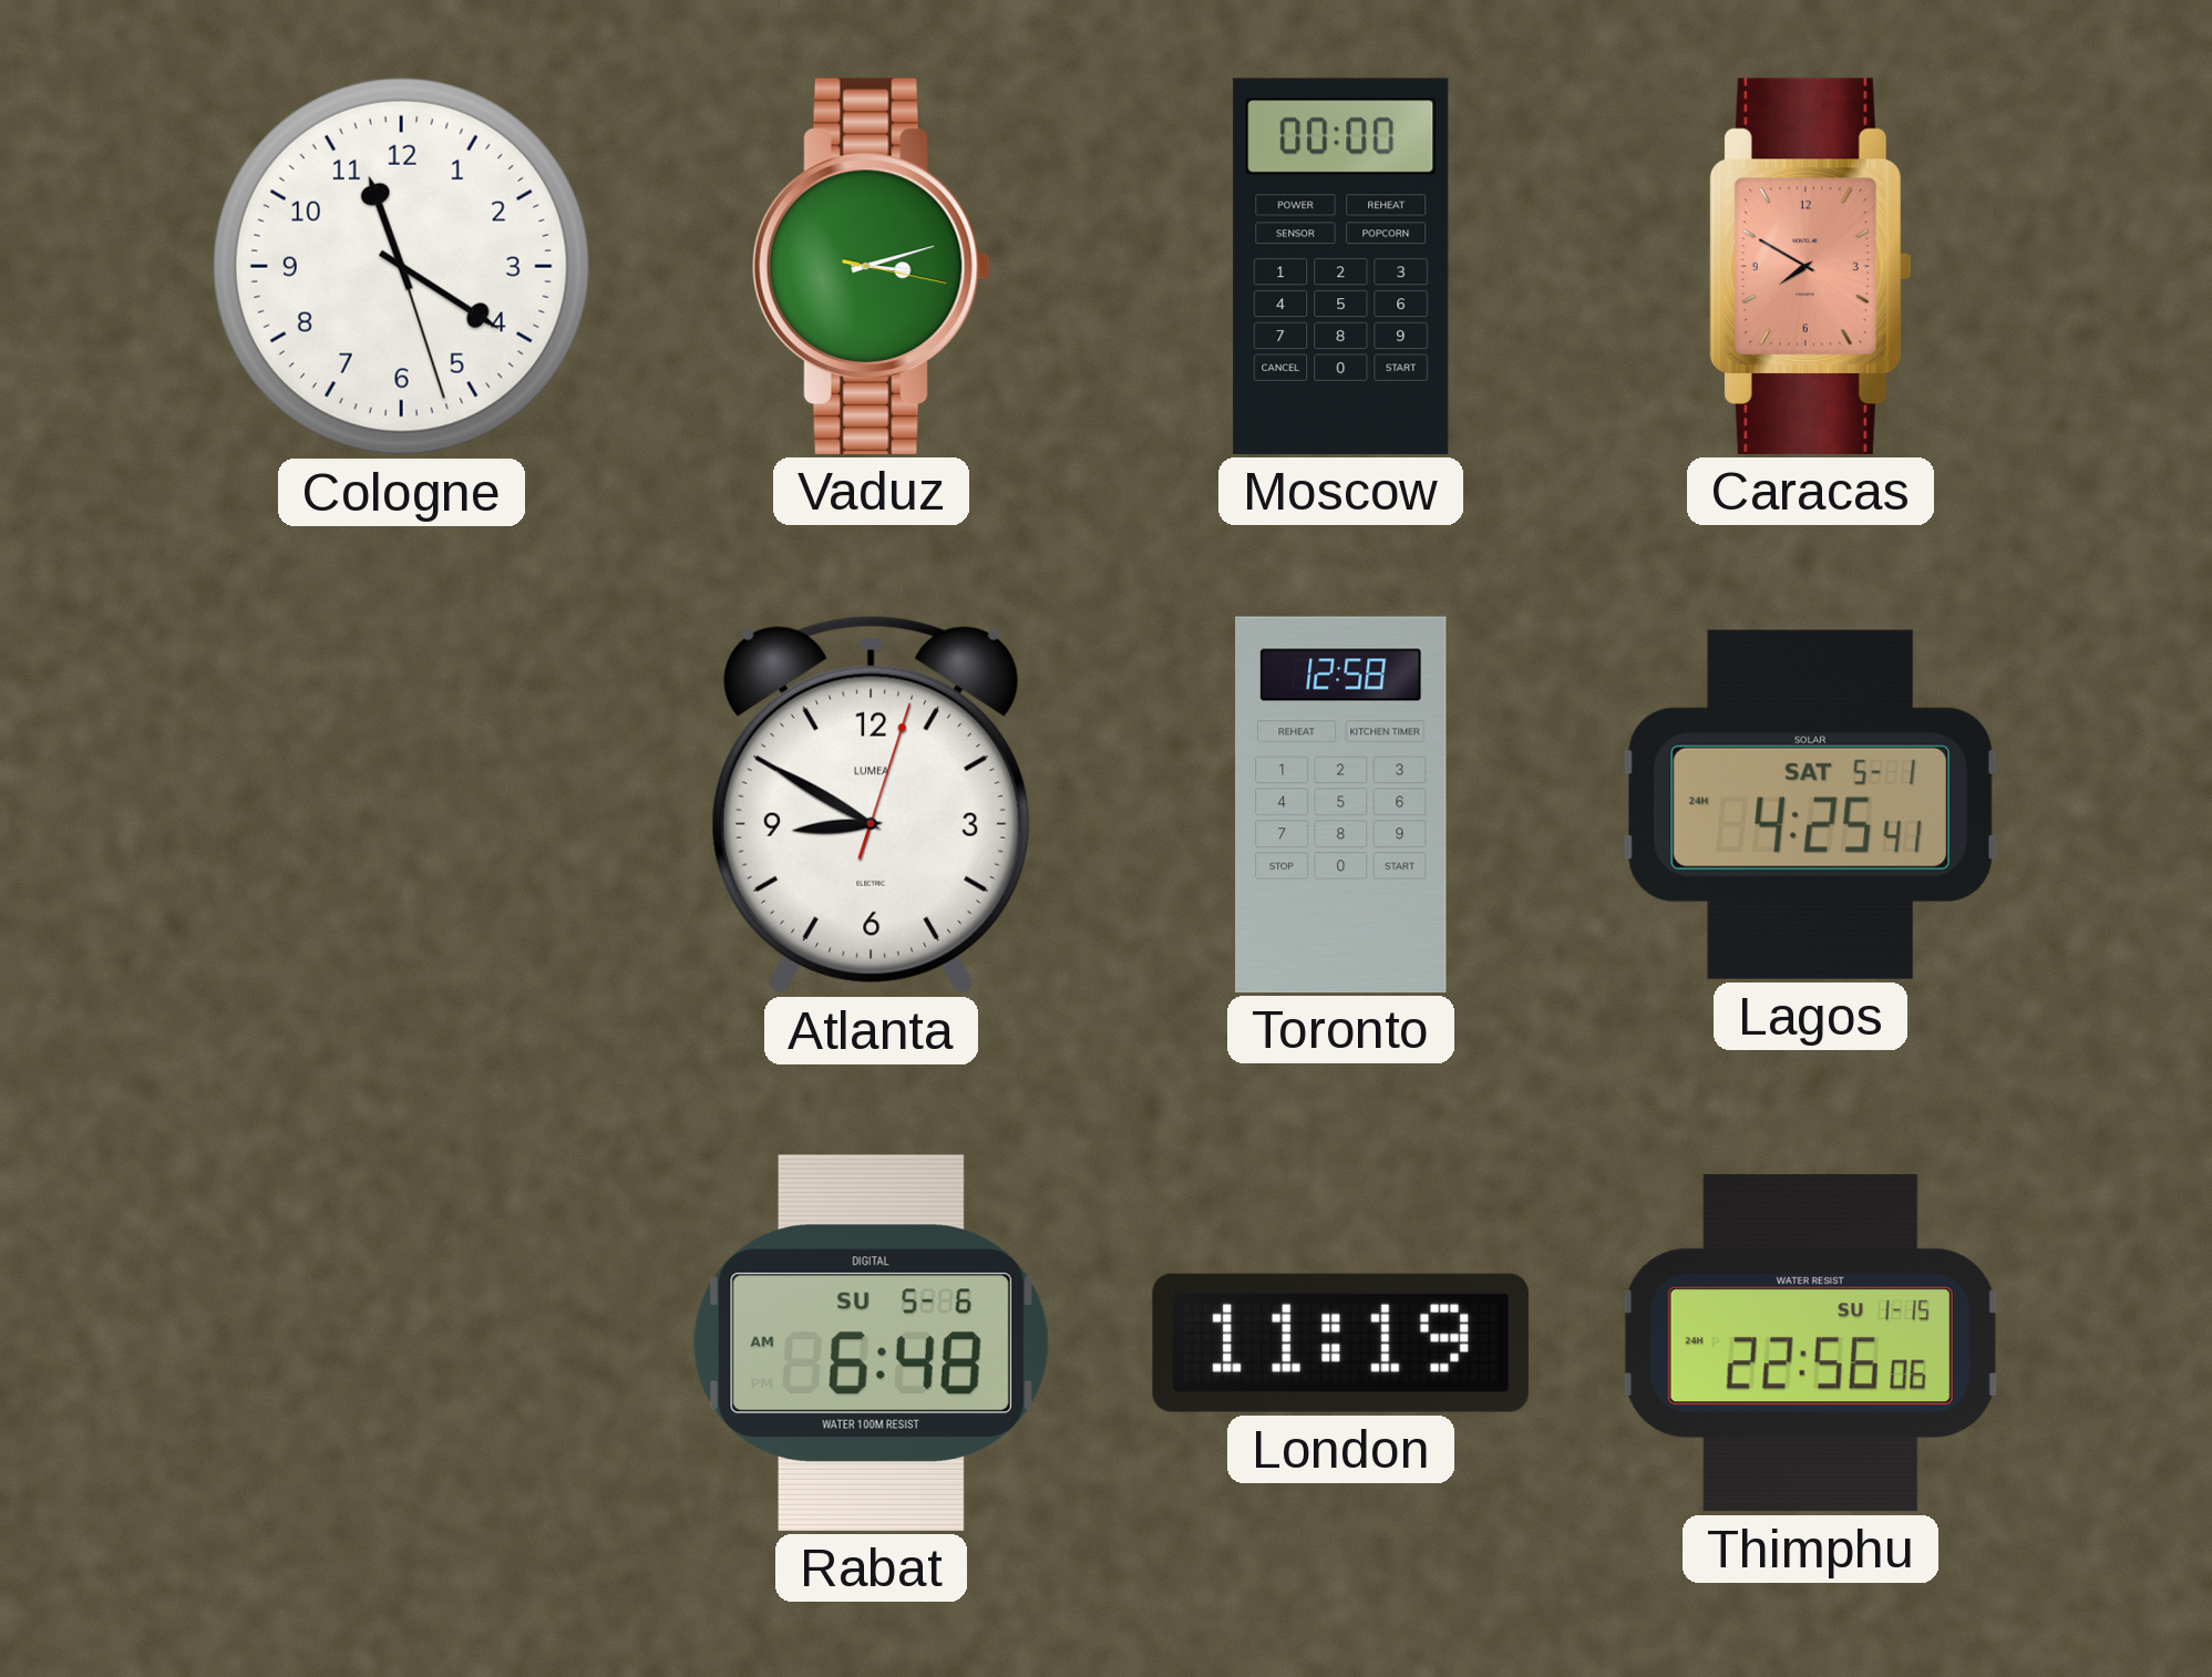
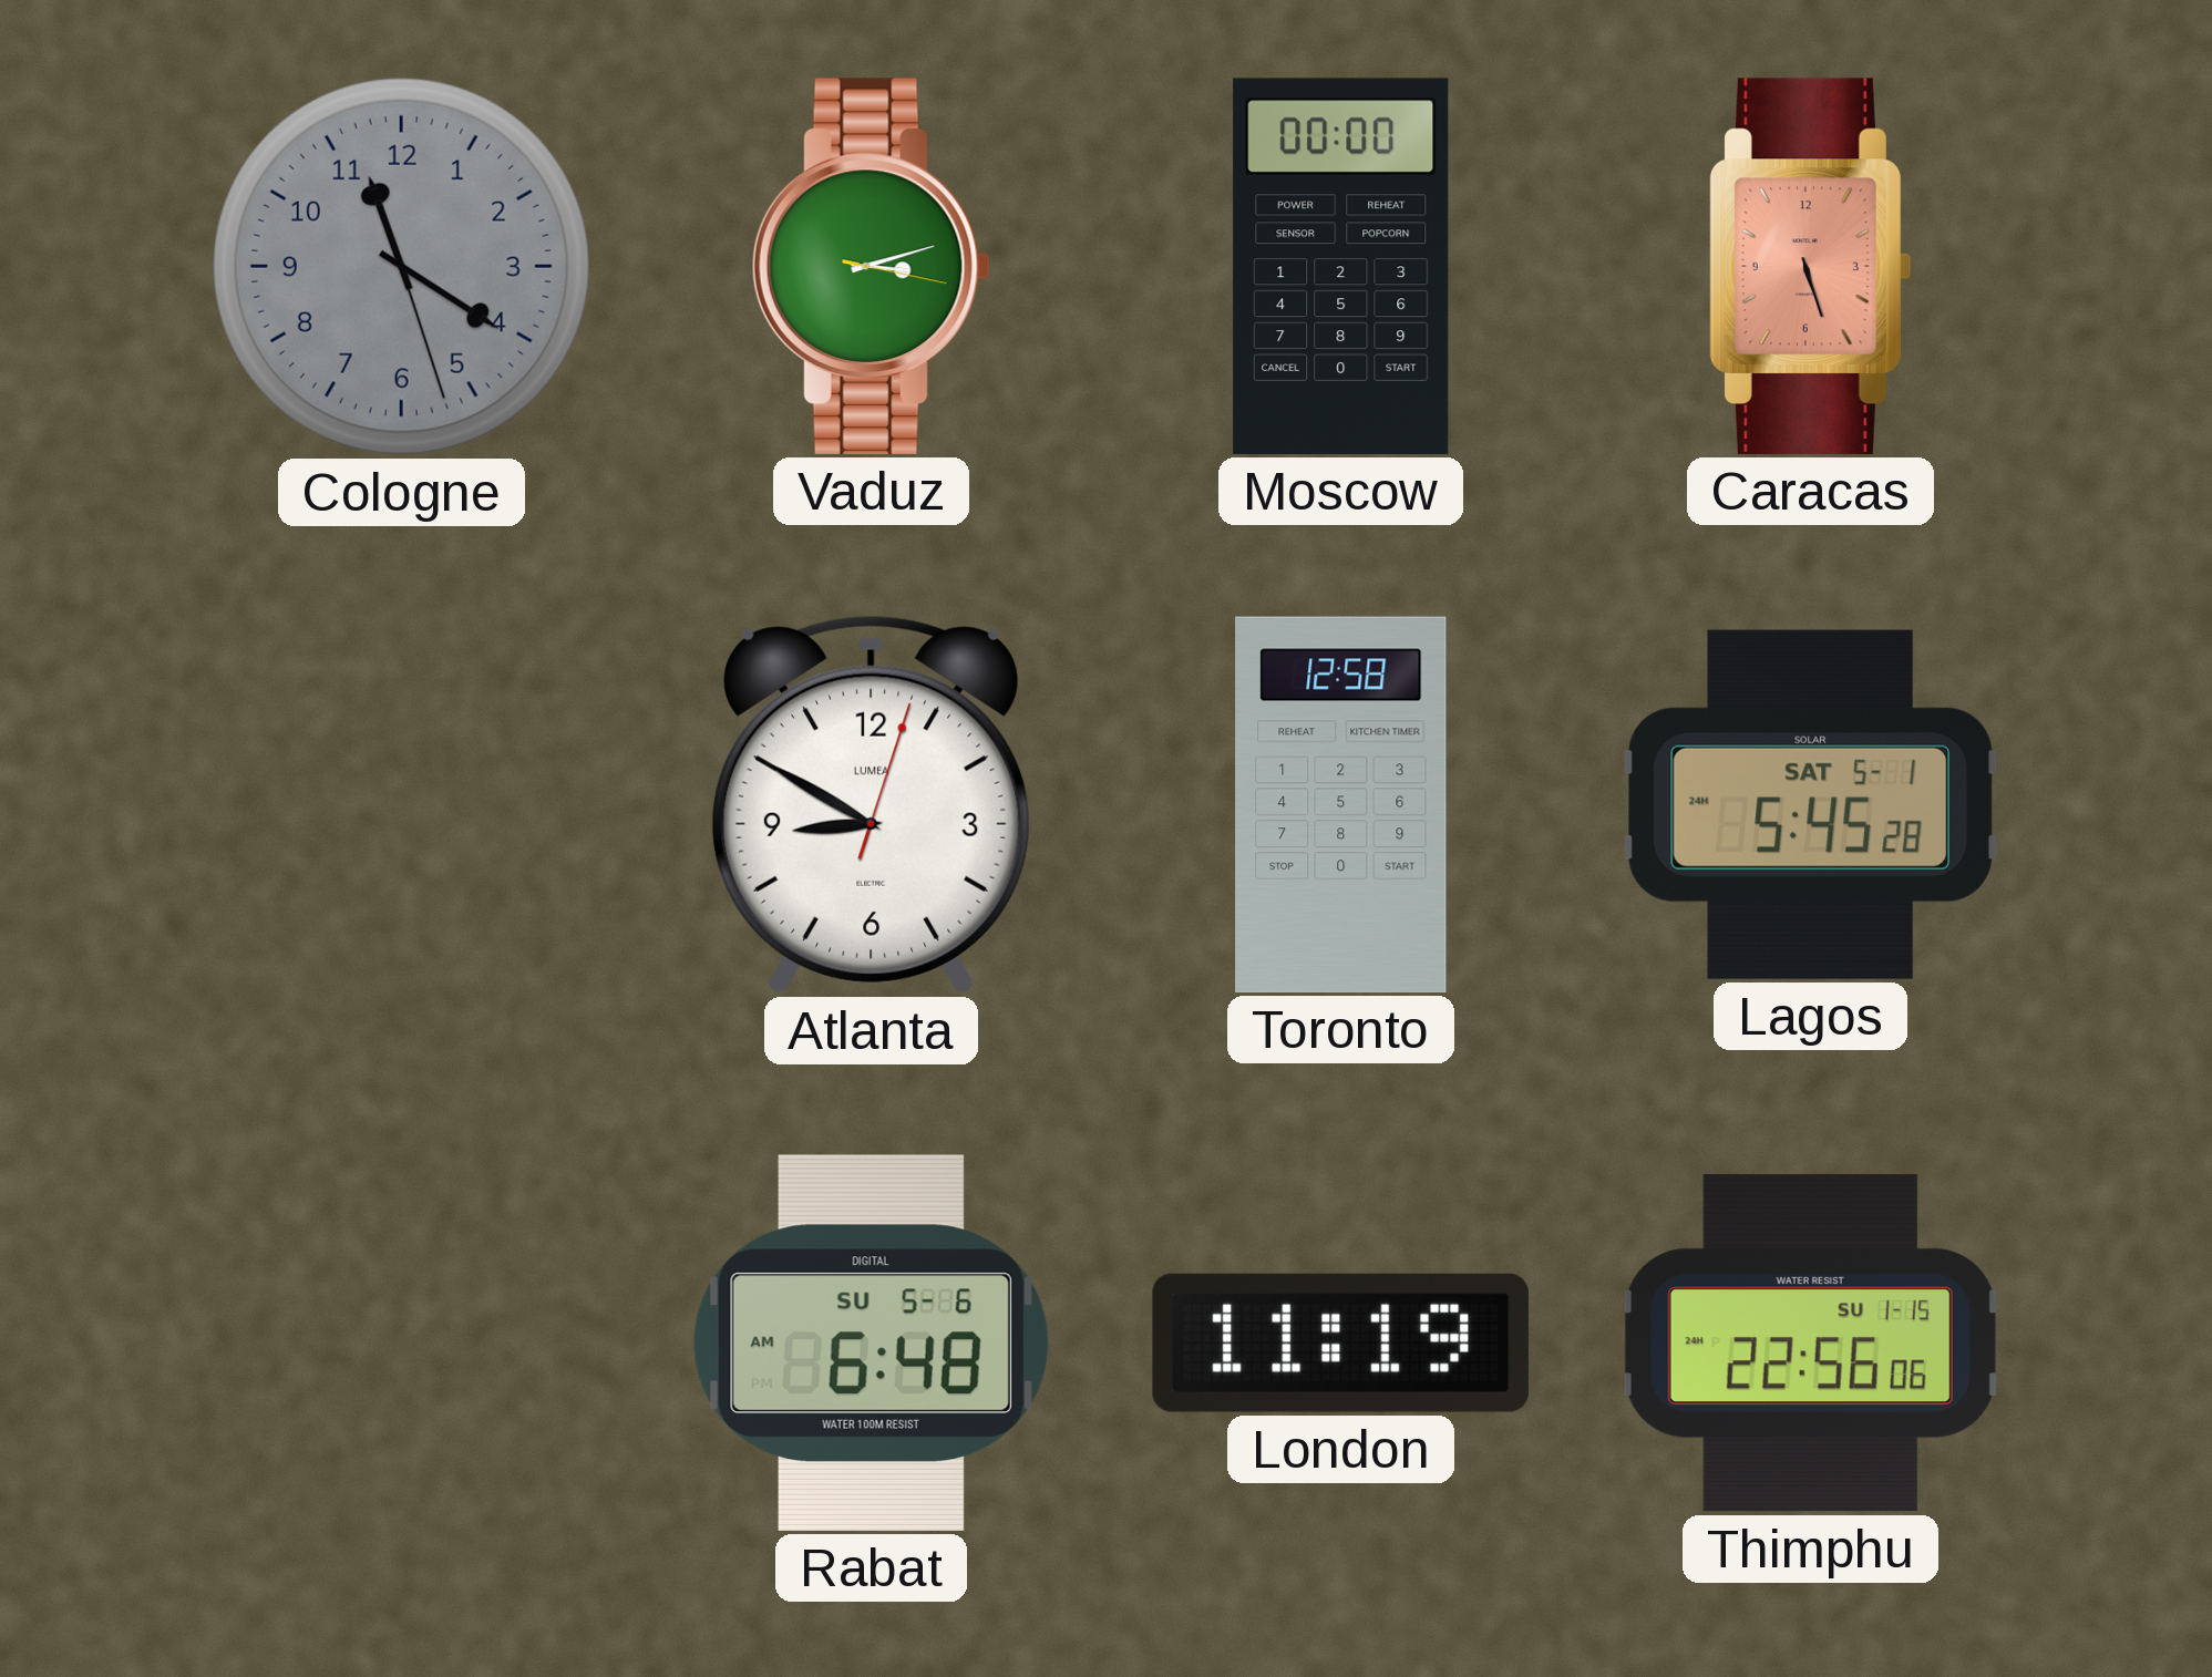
Cologne dial: white -> grey
Caracas: 7:50 -> 5:27
Lagos: 4:25 -> 5:45
